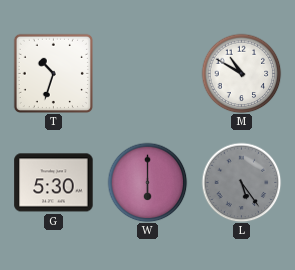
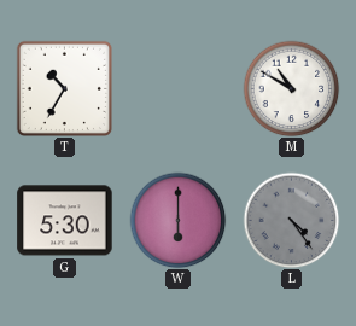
T: 10:33 -> 10:35
L: 5:24 -> 4:24
